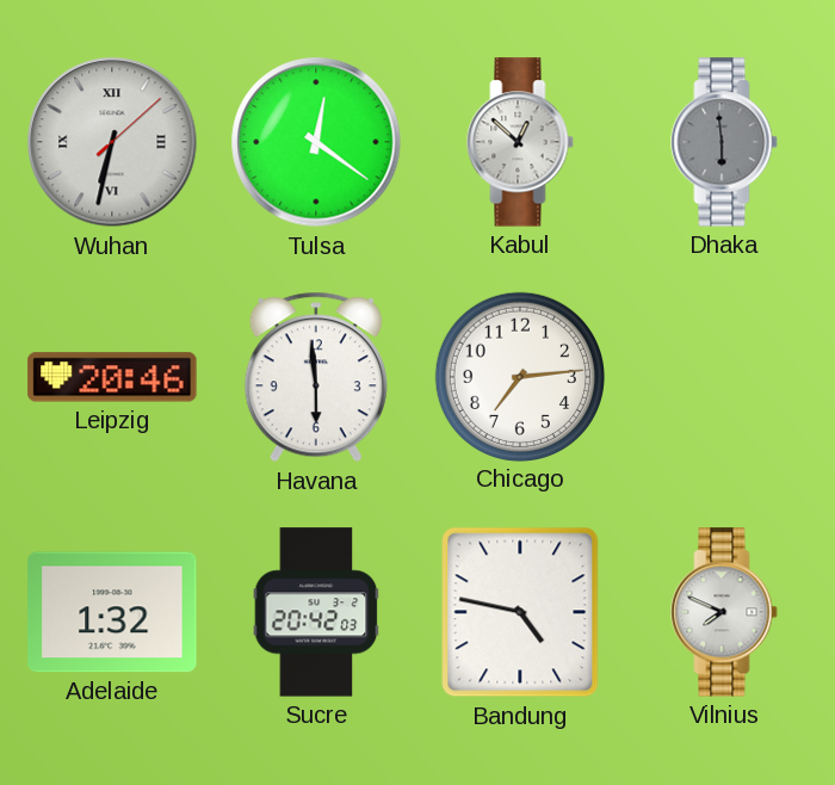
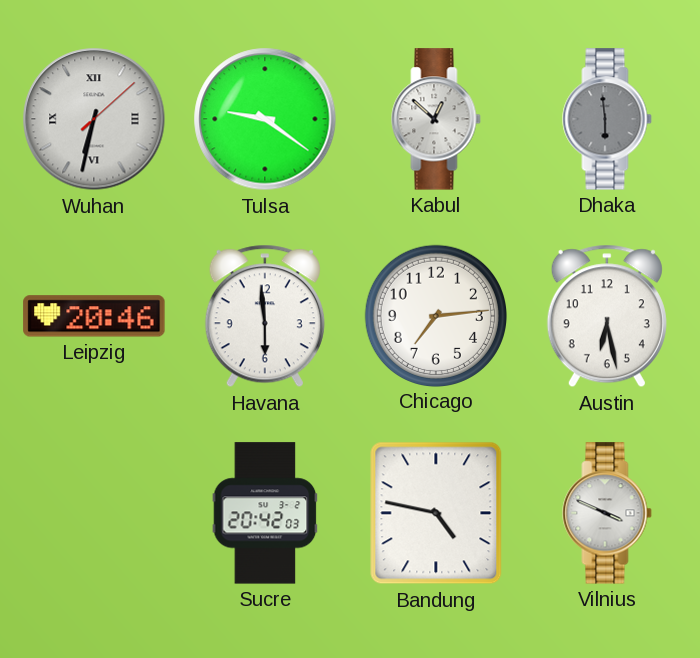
Tulsa: 12:21 -> 9:21
Austin: none -> 6:28
Adelaide: 1:32 -> none
Vilnius: 7:49 -> 3:49
